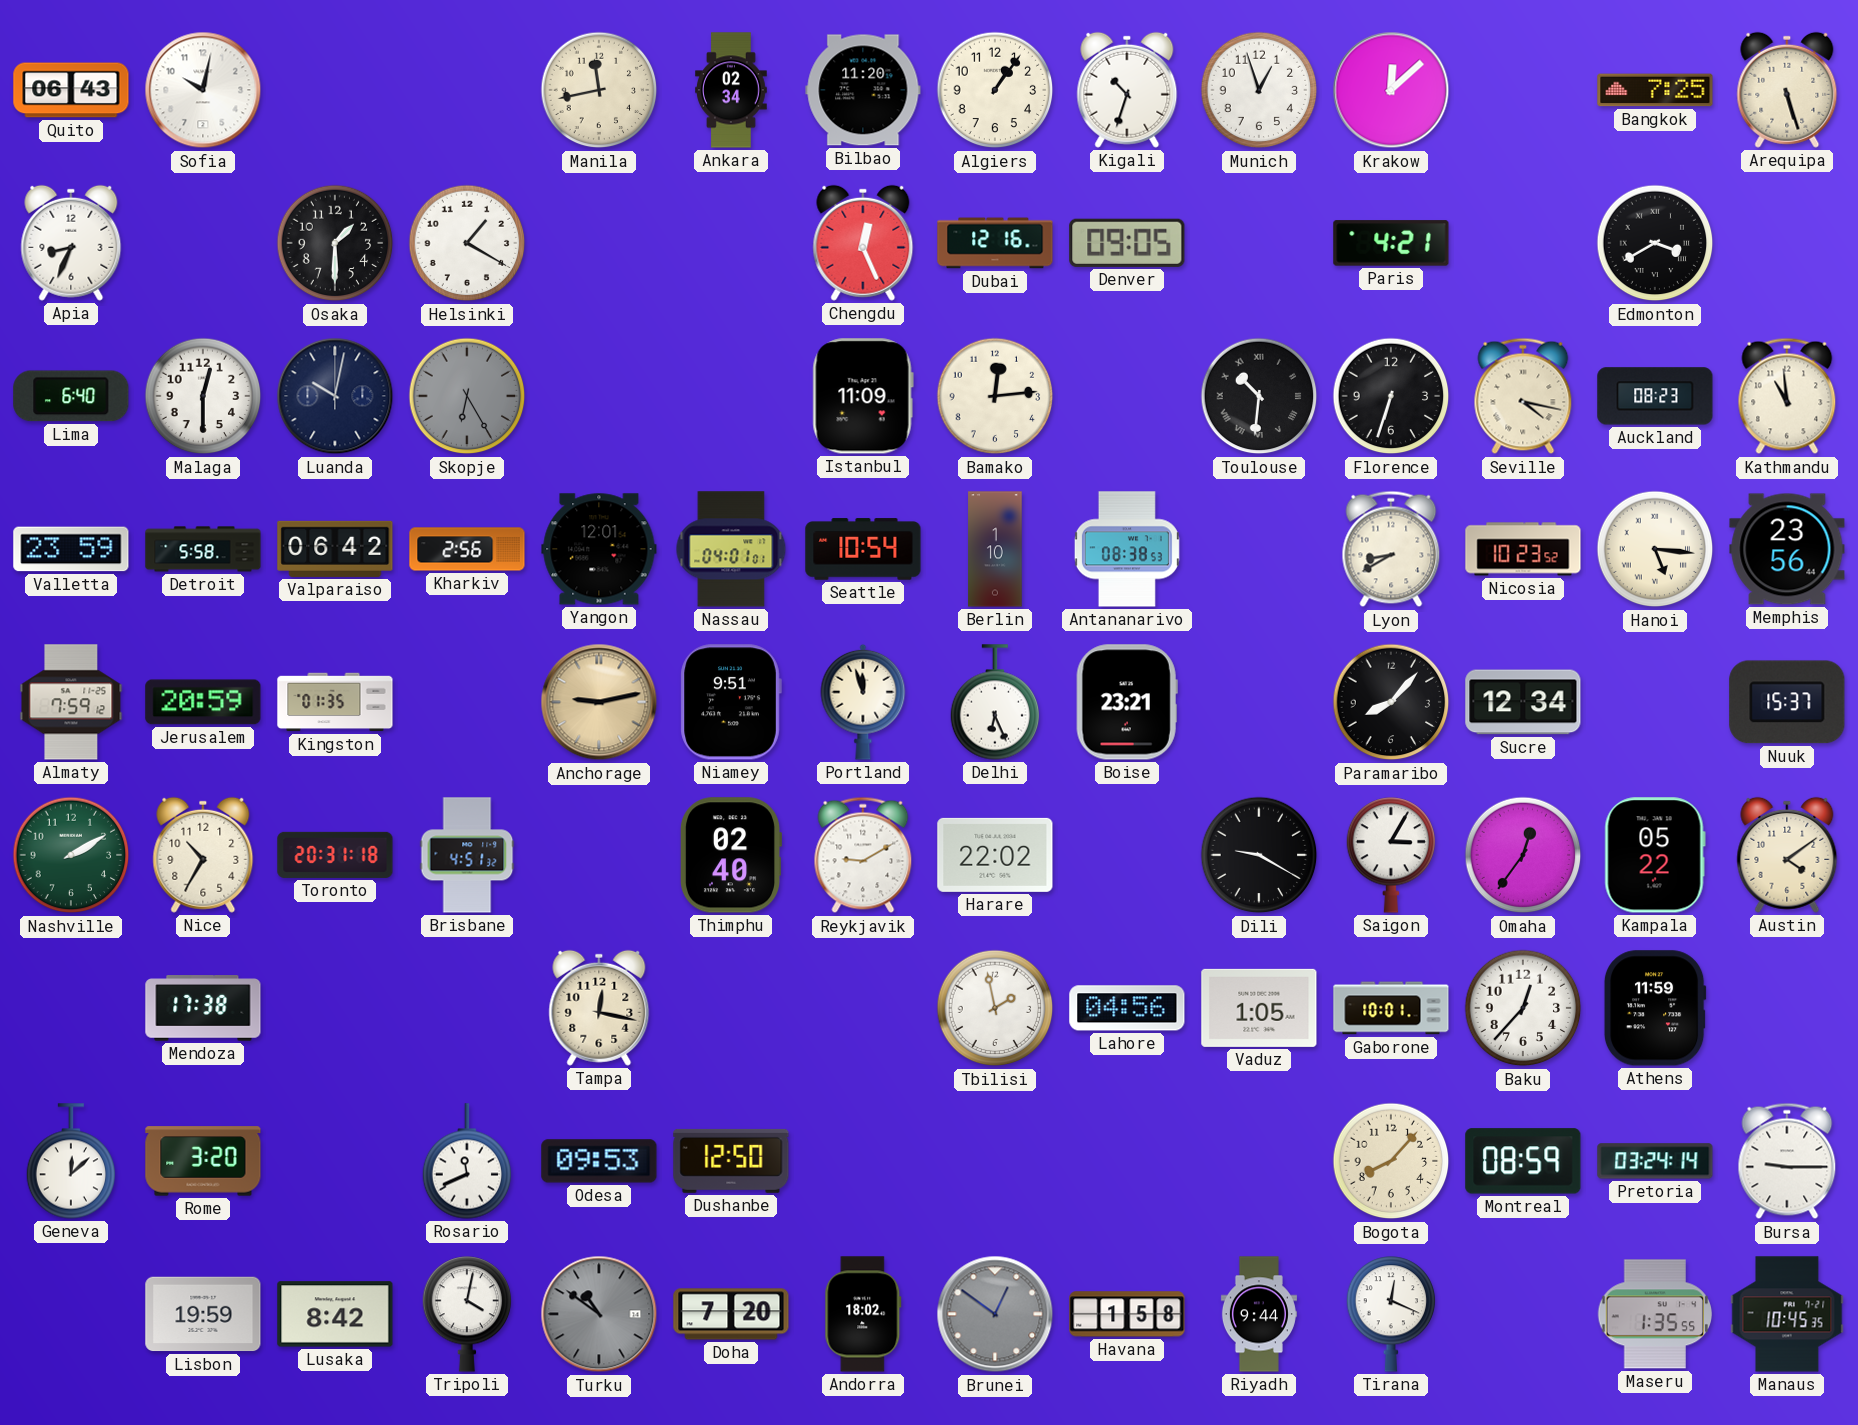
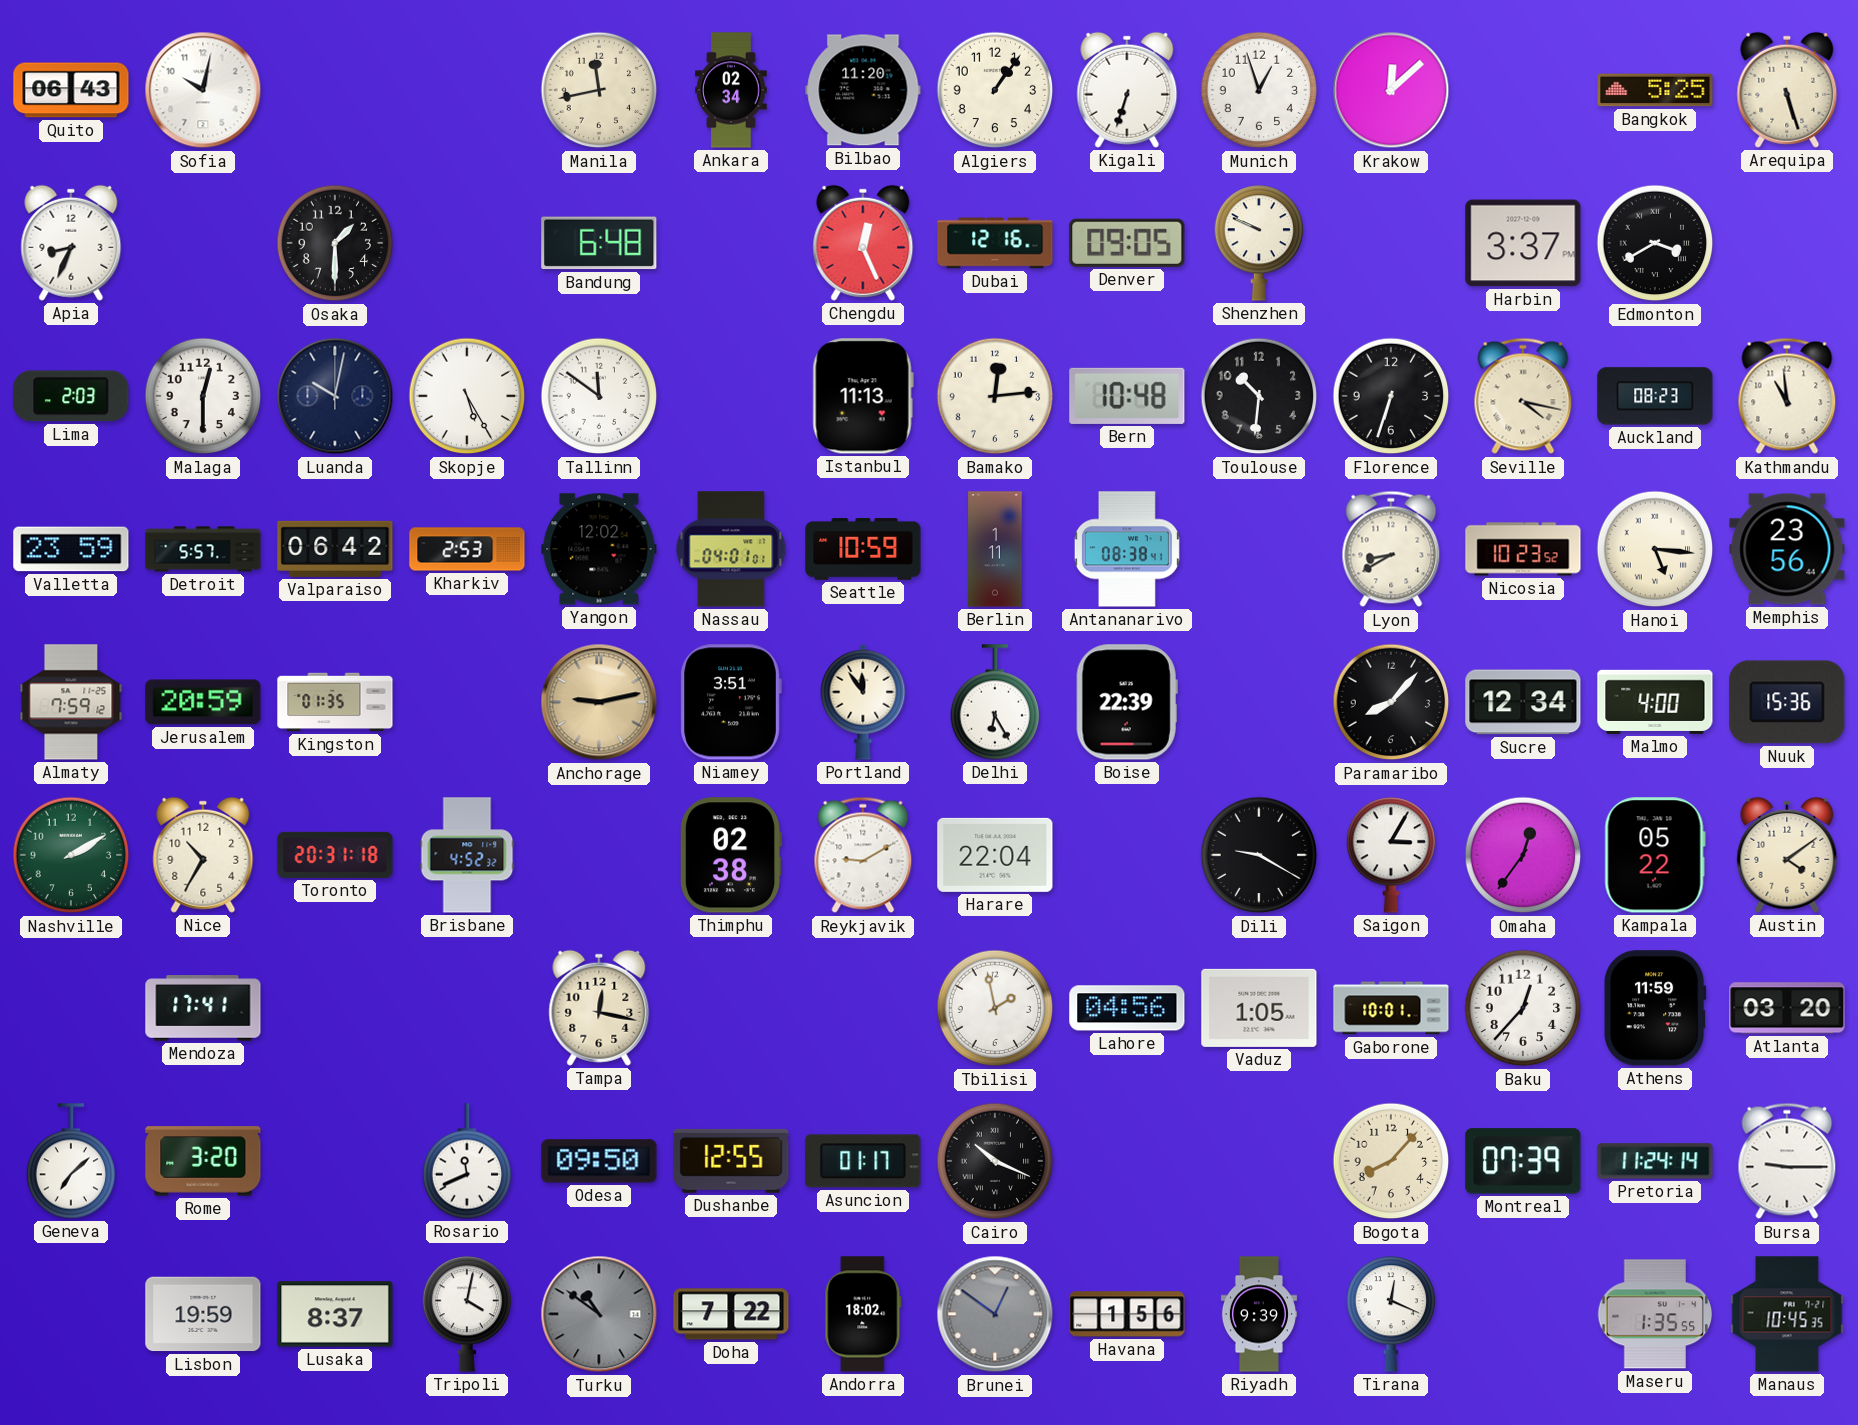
Kigali: 10:33 -> 6:33
Bangkok: 7:25 -> 5:25
Helsinki: 1:20 -> none
Bandung: none -> 6:48
Shenzhen: none -> 9:49
Paris: 4:21 -> none
Harbin: none -> 3:37
Lima: 6:40 -> 2:03
Skopje: 6:25 -> 5:25
Skopje dial: grey -> white
Tallinn: none -> 11:51
Istanbul: 11:09 -> 11:13
Bern: none -> 10:48
Toulouse numerals: Roman -> Arabic
Detroit: 5:58 -> 5:57
Kharkiv: 2:56 -> 2:53
Yangon: 12:01 -> 12:02
Seattle: 10:54 -> 10:59
Berlin: 1:10 -> 1:11
Antananarivo: 08:38:53 -> 08:38:41
Niamey: 9:51 -> 3:51
Portland: 11:57 -> 11:54
Delhi: 6:26 -> 6:25
Boise: 23:21 -> 22:39
Malmo: none -> 4:00
Nuuk: 15:37 -> 15:36
Brisbane: 4:51 -> 4:52
Thimphu: 02:40 -> 02:38
Harare: 22:02 -> 22:04
Mendoza: 17:38 -> 17:41
Atlanta: none -> 03:20
Geneva: 12:08 -> 7:08
Odesa: 09:53 -> 09:50
Dushanbe: 12:50 -> 12:55
Asuncion: none -> 01:17
Cairo: none -> 10:19
Montreal: 08:59 -> 07:39
Pretoria: 03:24 -> 11:24
Lusaka: 8:42 -> 8:37
Doha: 7:20 -> 7:22
Havana: 1:58 -> 1:56
Riyadh: 9:44 -> 9:39
